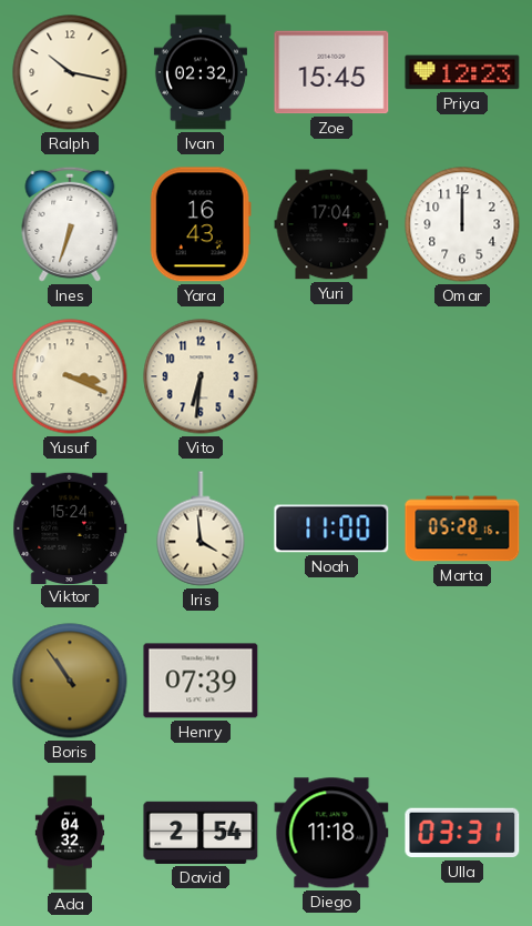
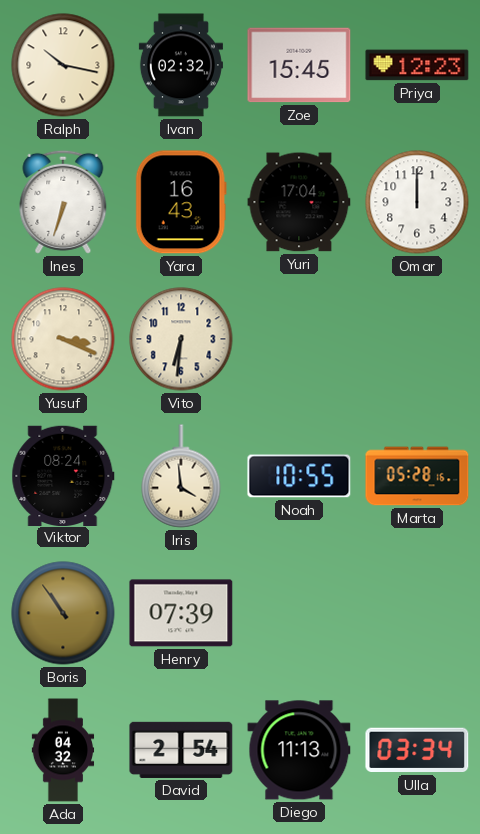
Viktor: 15:24 -> 08:24
Noah: 11:00 -> 10:55
Diego: 11:18 -> 11:13
Ulla: 03:31 -> 03:34
